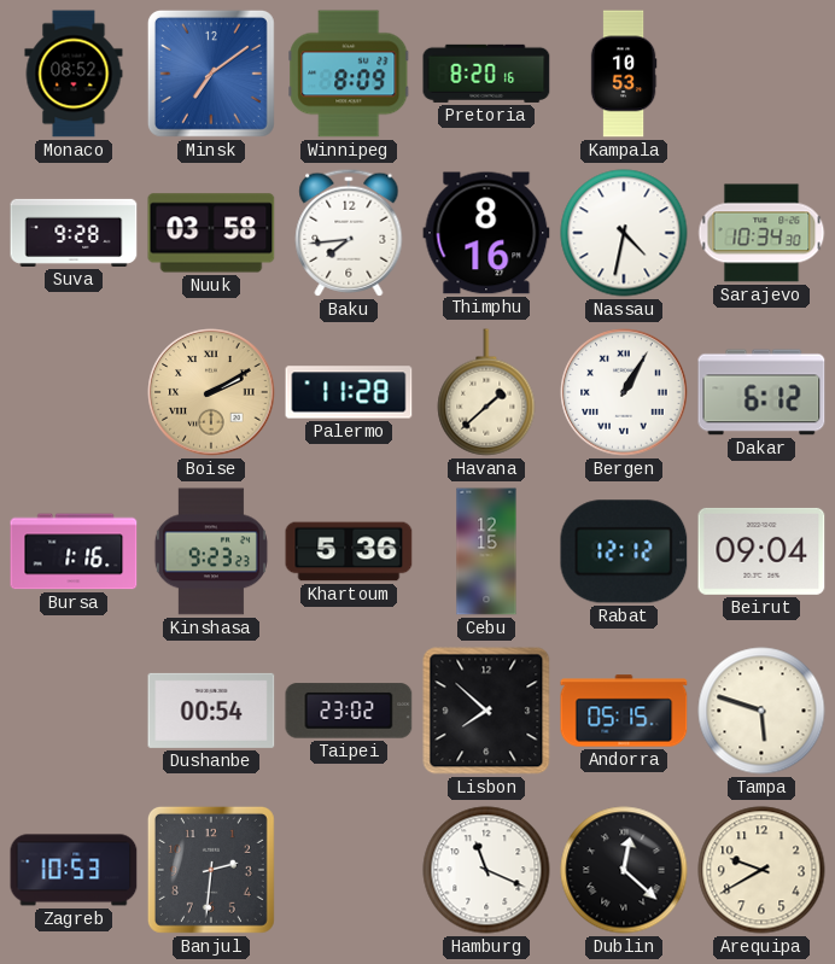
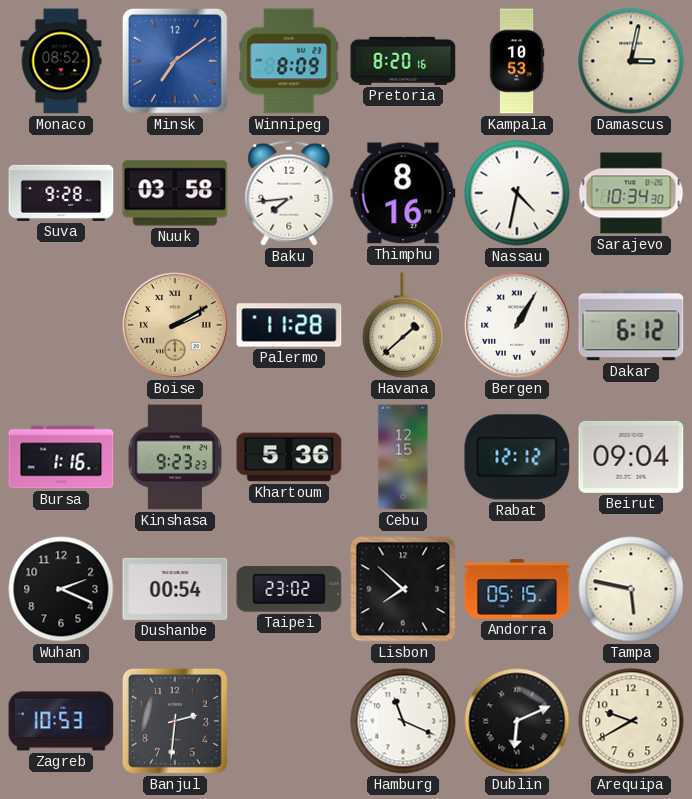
Damascus: none -> 3:02
Wuhan: none -> 2:19
Tampa: 5:48 -> 5:47
Dublin: 12:22 -> 6:11
